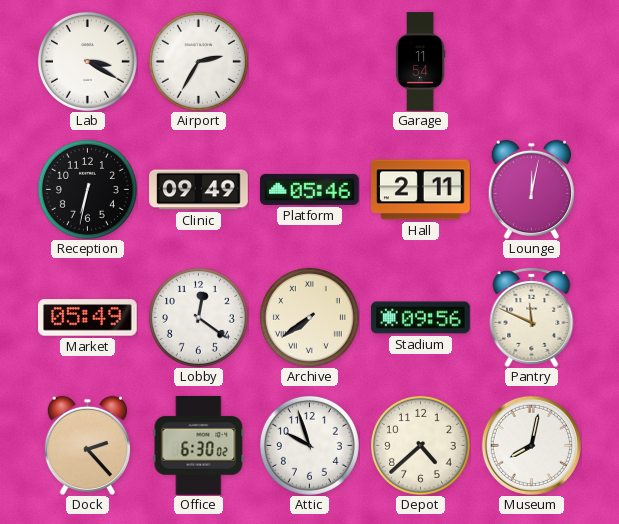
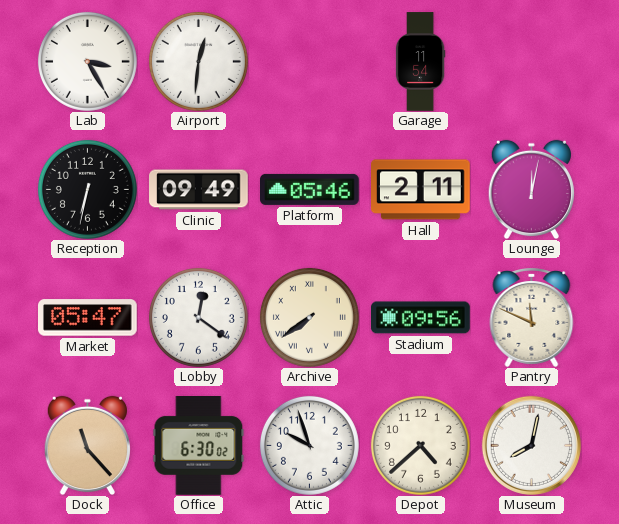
Lab: 3:20 -> 3:25
Airport: 2:35 -> 12:31
Market: 05:49 -> 05:47
Dock: 2:23 -> 11:23
